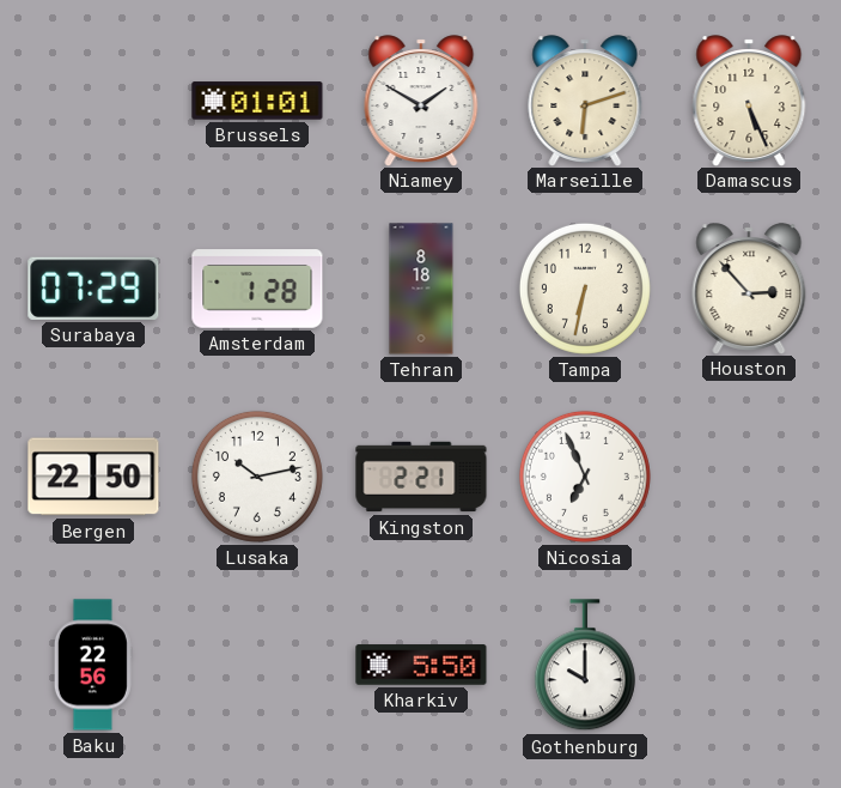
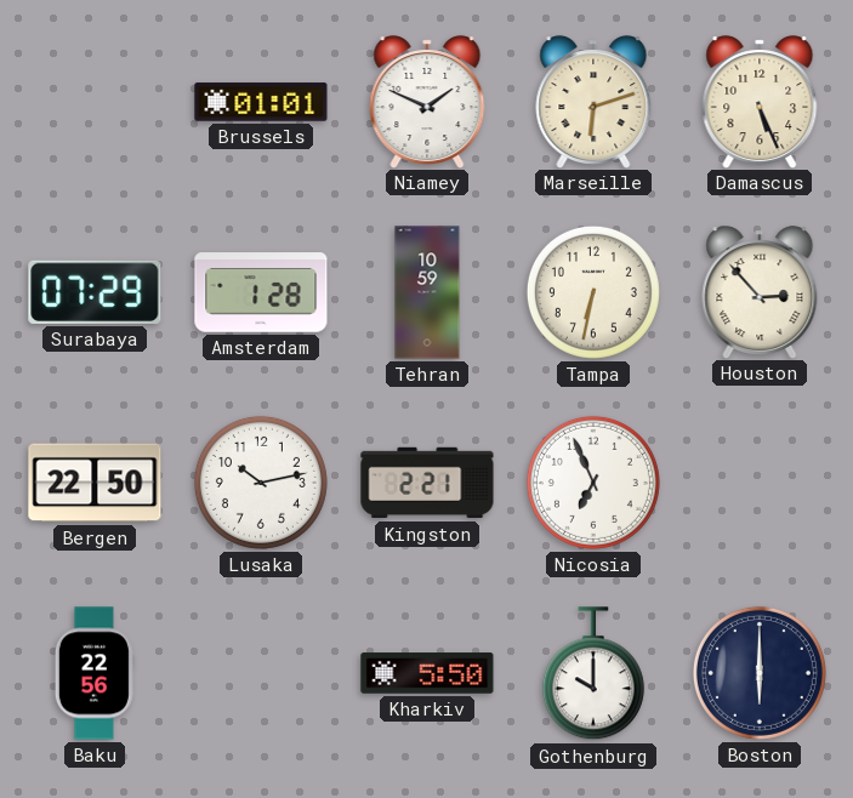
Niamey: 1:50 -> 1:49
Tehran: 8:18 -> 10:59
Boston: none -> 6:00
